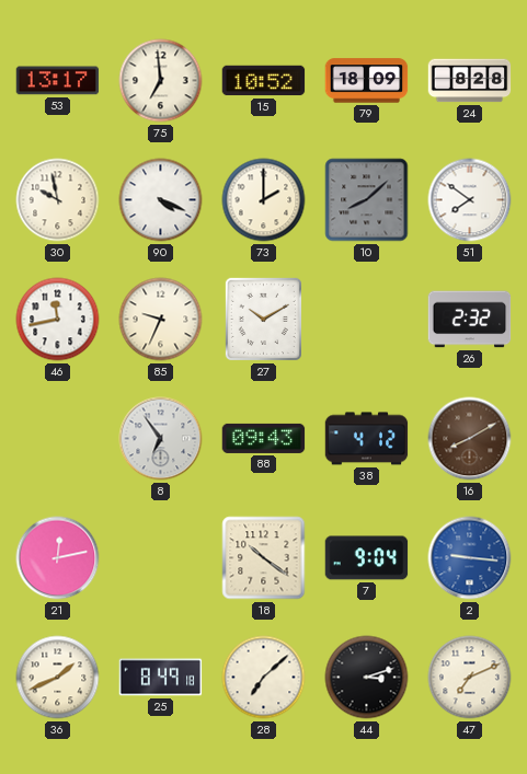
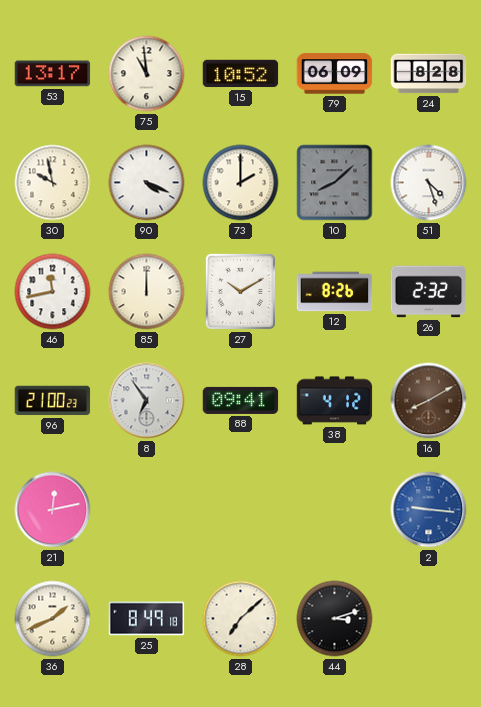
75: 6:59 -> 10:59
79: 18:09 -> 06:09
51: 7:51 -> 4:27
85: 9:34 -> 12:00
12: none -> 8:26
96: none -> 21:00
88: 09:43 -> 09:41
18: 10:21 -> none
7: 9:04 -> none
47: 7:11 -> none
